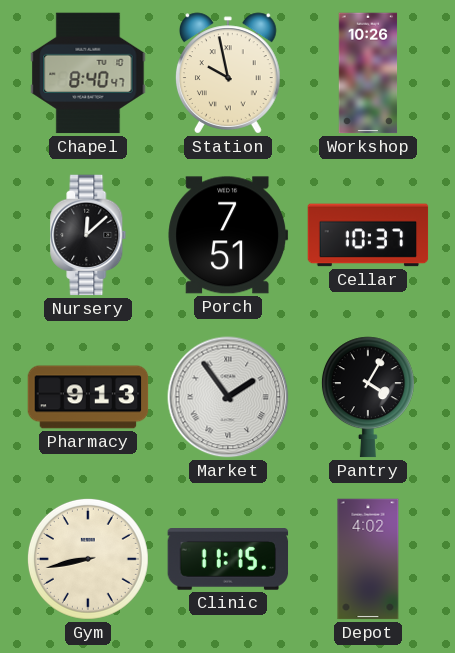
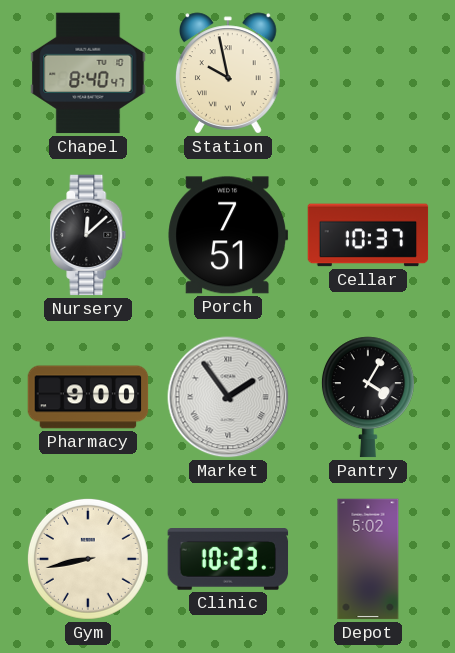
Workshop: 10:26 -> none
Pharmacy: 9:13 -> 9:00
Clinic: 11:15 -> 10:23
Depot: 4:02 -> 5:02
